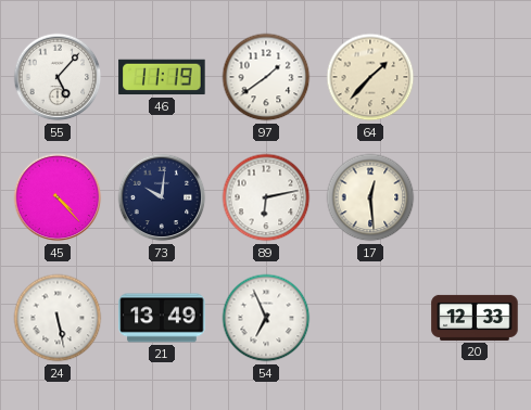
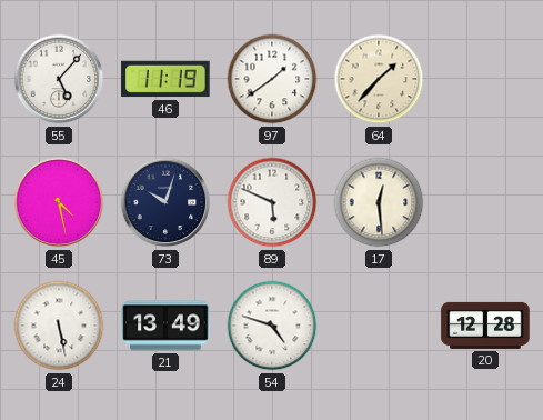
45: 4:23 -> 4:28
73: 10:01 -> 10:03
89: 6:13 -> 5:49
54: 6:56 -> 4:48
20: 12:33 -> 12:28
